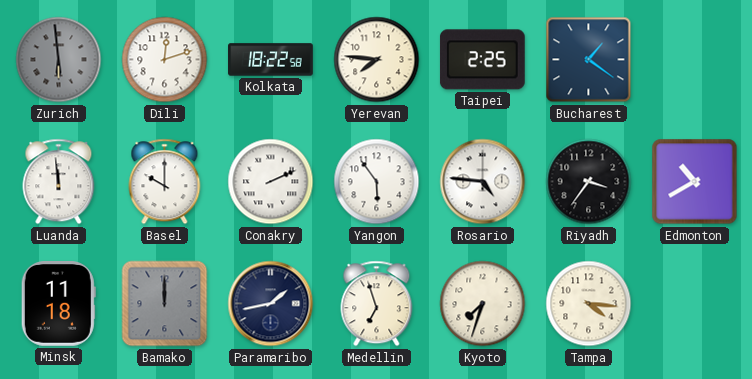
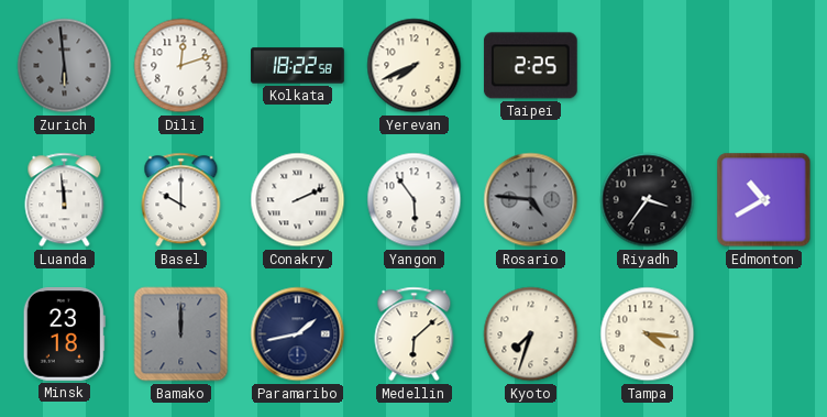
Yerevan: 7:46 -> 7:41
Bucharest: 1:21 -> none
Rosario dial: white -> grey
Minsk: 11:18 -> 23:18
Medellin: 6:57 -> 6:08
